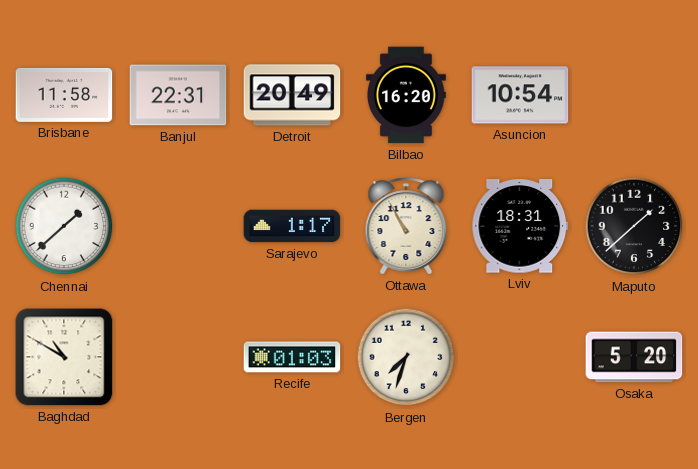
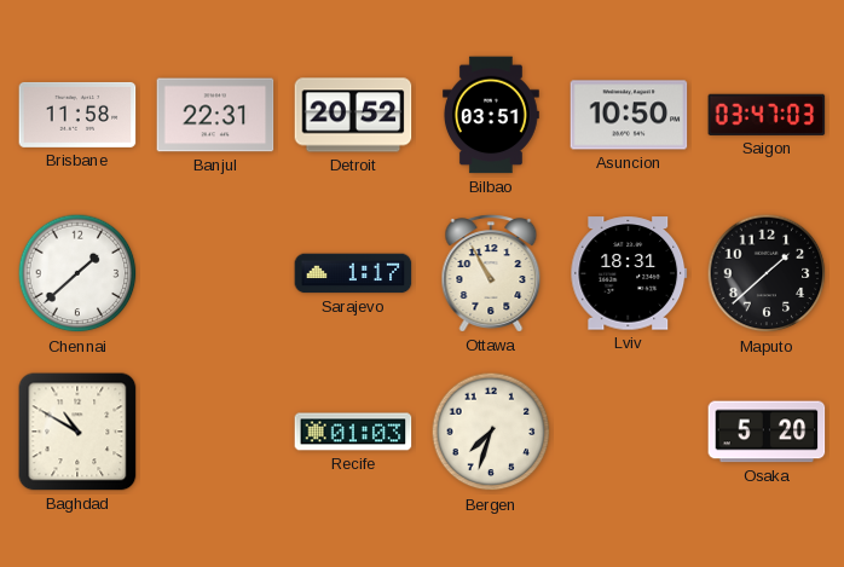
Detroit: 20:49 -> 20:52
Bilbao: 16:20 -> 03:51
Asuncion: 10:54 -> 10:50
Saigon: none -> 03:47
